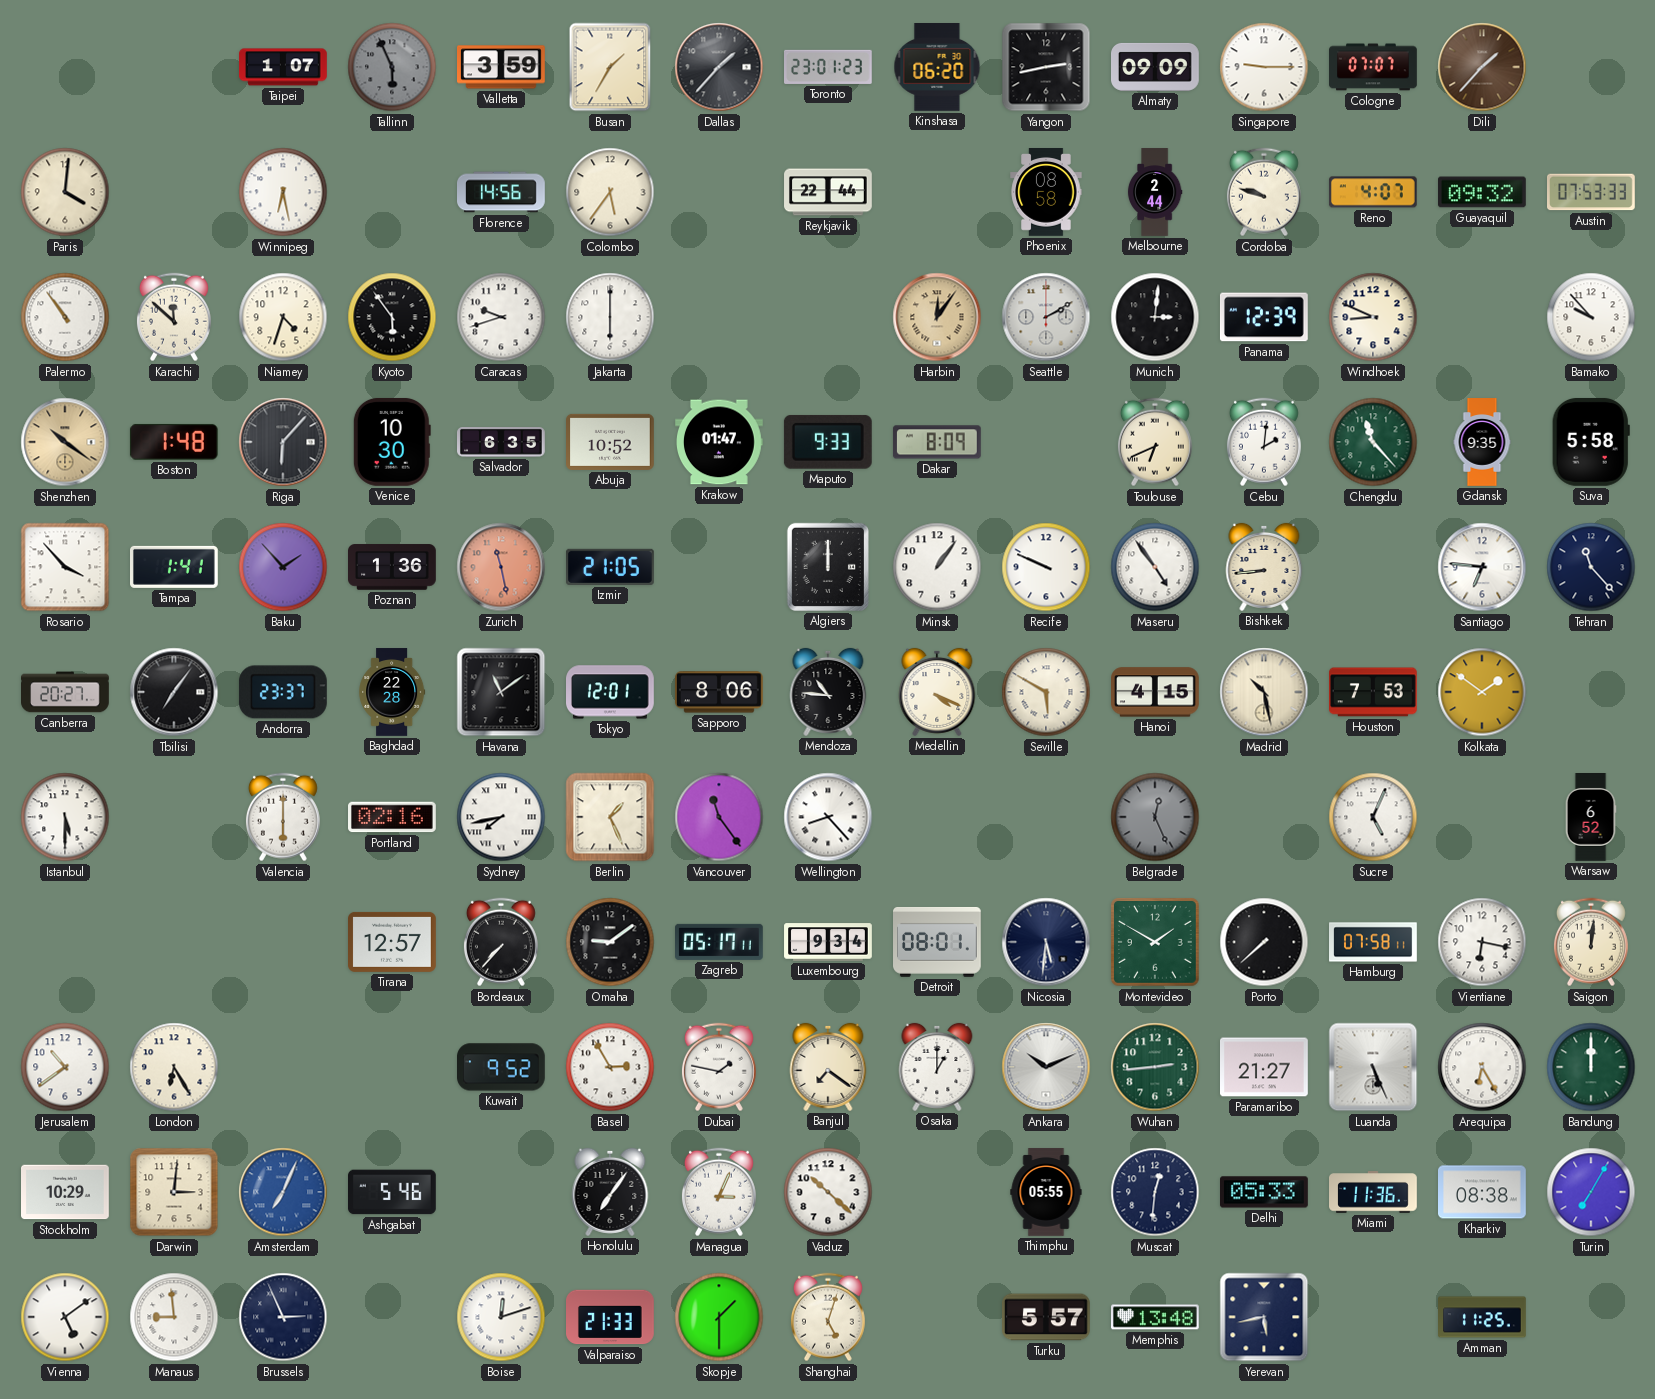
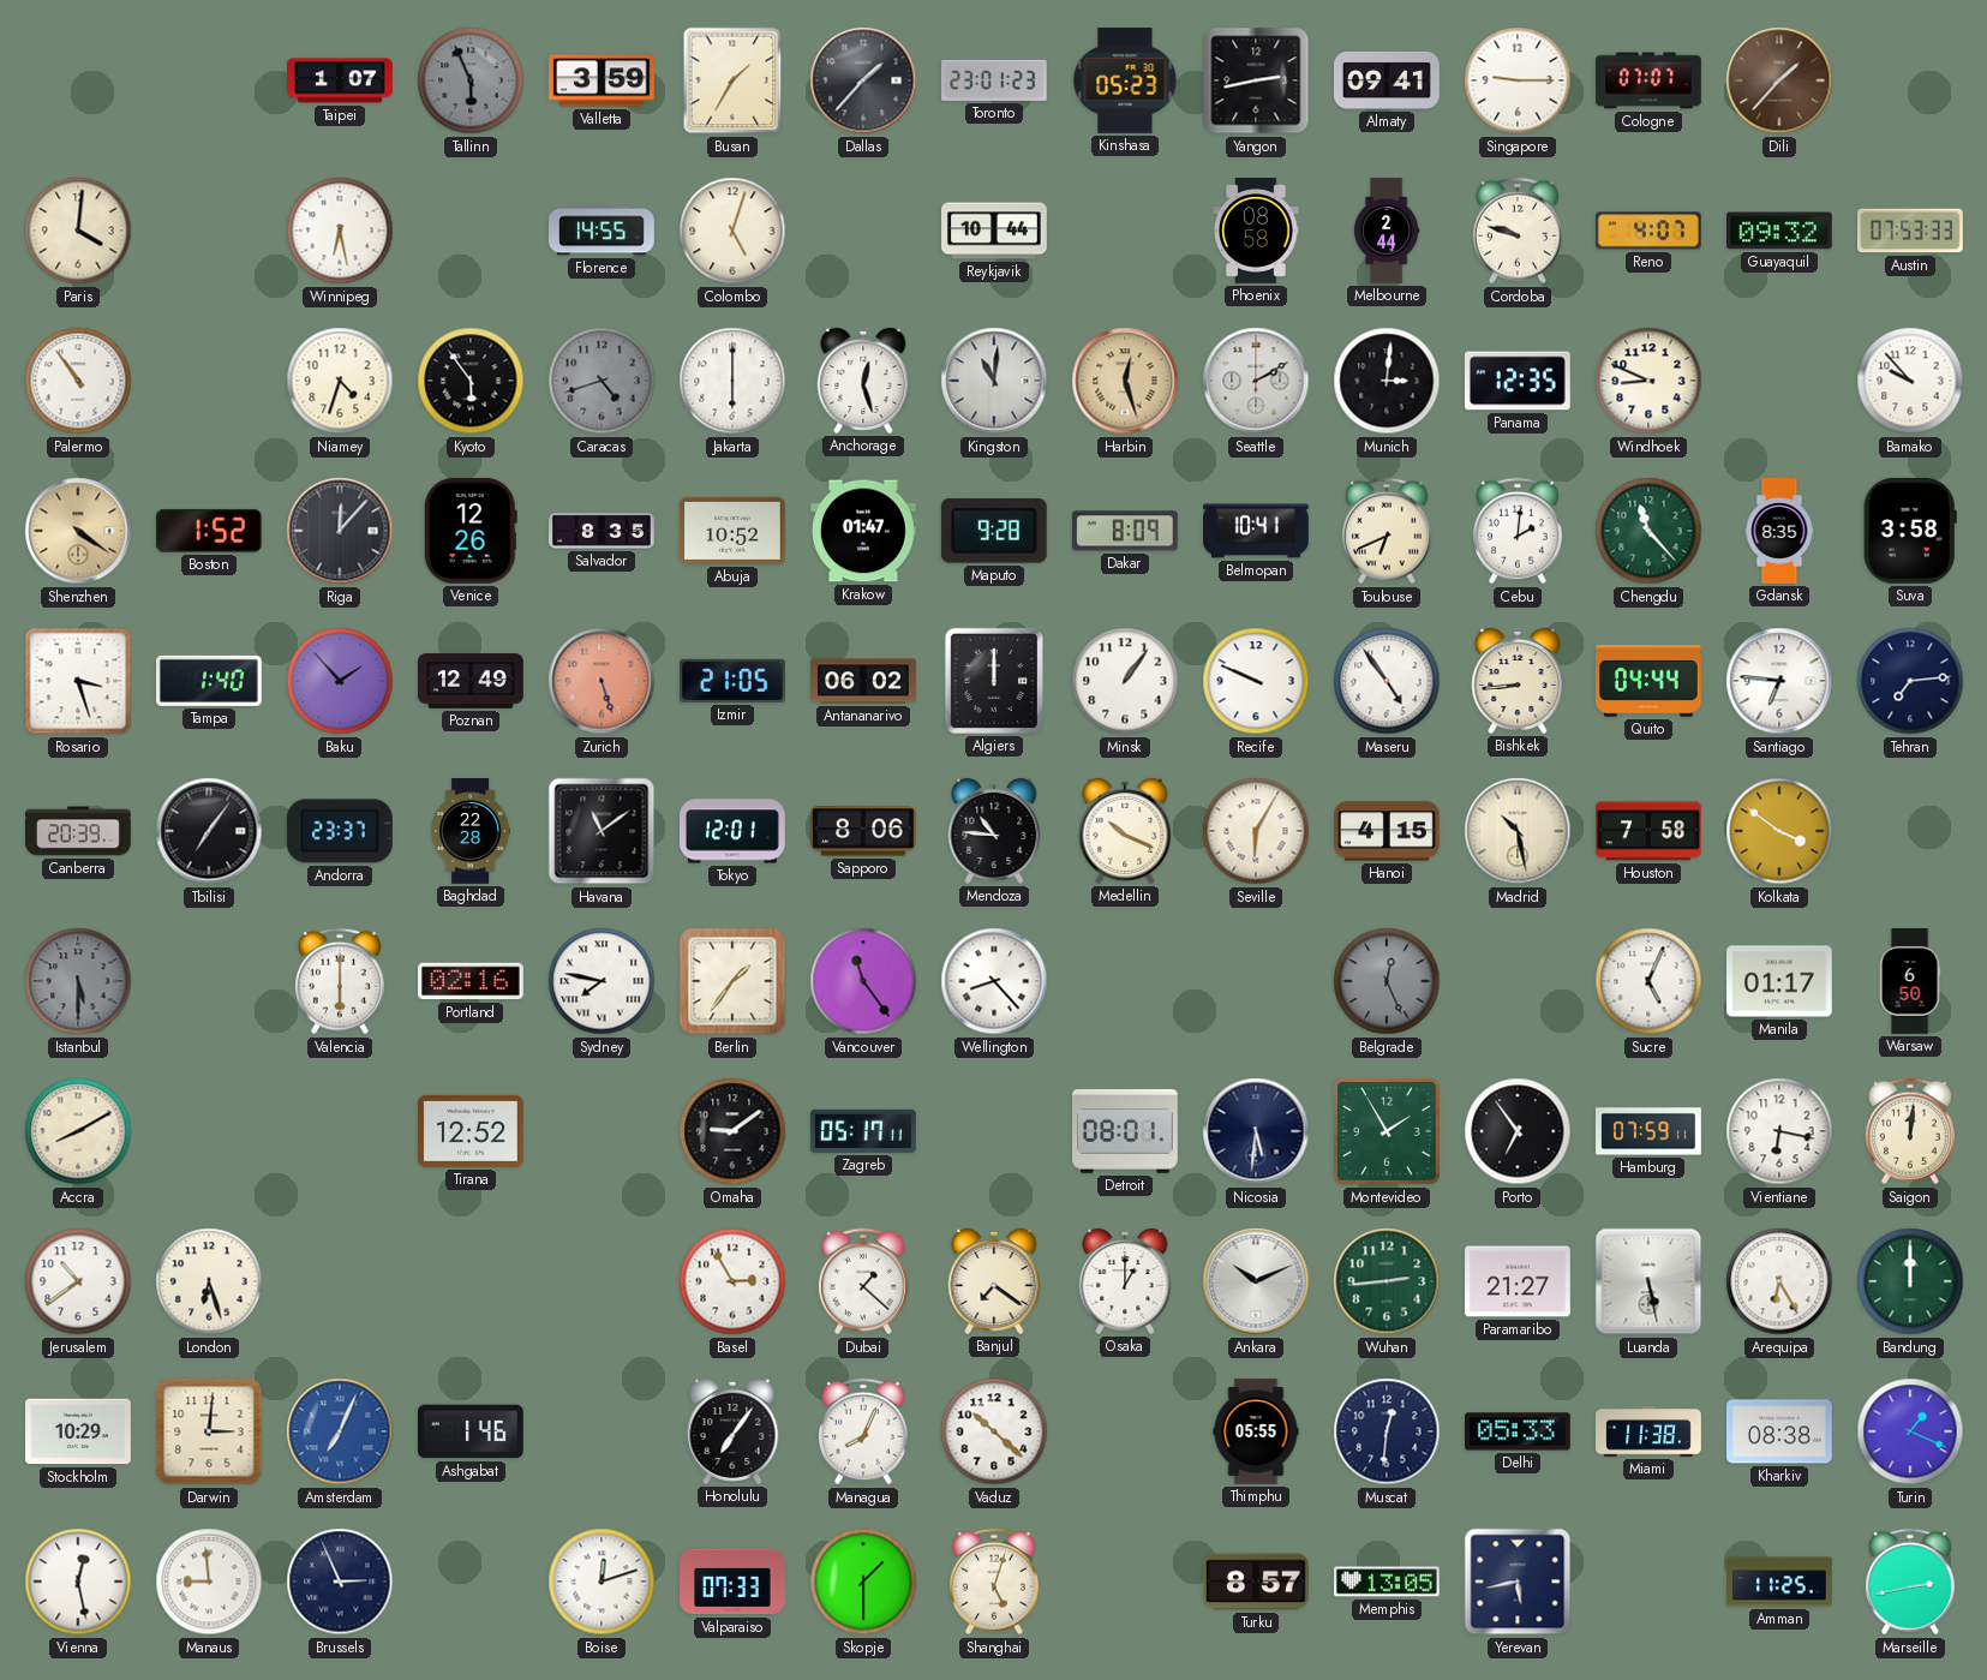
Kinshasa: 06:20 -> 05:23
Almaty: 09:09 -> 09:41
Florence: 14:56 -> 14:55
Colombo: 5:36 -> 5:03
Reykjavik: 22:44 -> 10:44
Karachi: 11:52 -> none
Caracas: 9:42 -> 4:42
Caracas dial: white -> grey
Anchorage: none -> 12:27
Kingston: none -> 11:01
Harbin: 12:06 -> 12:27
Panama: 12:39 -> 12:35
Shenzhen: 10:21 -> 4:21
Boston: 1:48 -> 1:52
Riga: 6:07 -> 12:07
Venice: 10:30 -> 12:26
Salvador: 6:35 -> 8:35
Maputo: 9:33 -> 9:28
Belmopan: none -> 10:41
Gdansk: 9:35 -> 8:35
Suva: 5:58 -> 3:58
Rosario: 3:53 -> 3:27
Tampa: 1:41 -> 1:40
Poznan: 1:36 -> 12:49
Zurich: 11:28 -> 5:27
Antananarivo: none -> 06:02
Quito: none -> 04:44
Tehran: 11:23 -> 7:14
Canberra: 20:27 -> 20:39
Medellin: 4:19 -> 10:19
Seville: 5:50 -> 6:05
Houston: 7:53 -> 7:58
Kolkata: 1:51 -> 3:51
Istanbul dial: white -> grey
Sydney: 7:43 -> 7:47
Berlin: 1:26 -> 1:36
Manila: none -> 01:17
Warsaw: 6:52 -> 6:50
Accra: none -> 8:10
Tirana: 12:57 -> 12:52
Bordeaux: 7:37 -> none
Luxembourg: 9:34 -> none
Montevideo: 1:50 -> 1:55
Porto: 7:38 -> 6:54
Hamburg: 07:58 -> 07:59
London: 6:25 -> 6:27
Kuwait: 9:52 -> none
Dubai: 1:47 -> 1:22
Luanda: 5:26 -> 5:28
Ashgabat: 5:46 -> 1:46
Managua: 3:04 -> 8:04
Miami: 11:36 -> 11:38
Turin: 7:05 -> 1:19
Vienna: 5:09 -> 12:28
Valparaiso: 21:33 -> 07:33
Turku: 5:57 -> 8:57
Memphis: 13:48 -> 13:05
Marseille: none -> 2:43
